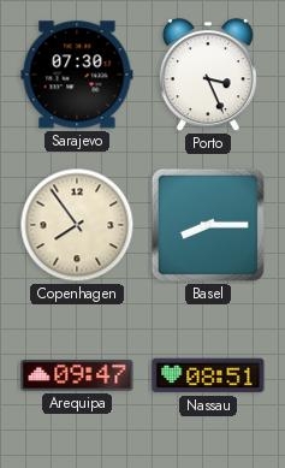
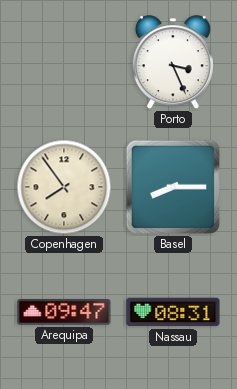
Sarajevo: 07:30 -> none
Nassau: 08:51 -> 08:31
